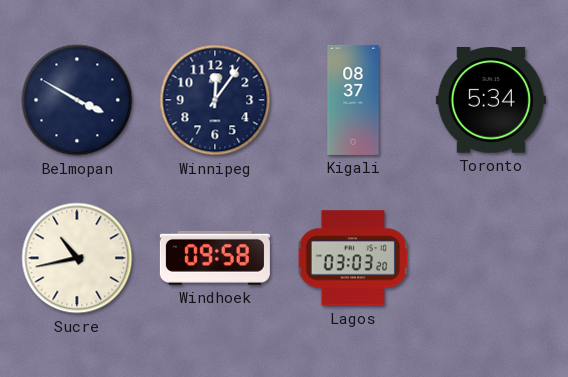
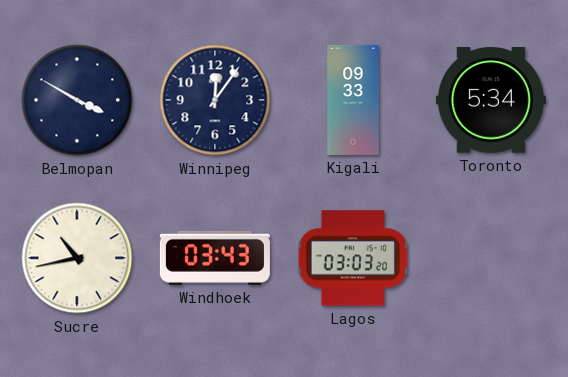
Kigali: 08:37 -> 09:33
Windhoek: 09:58 -> 03:43
